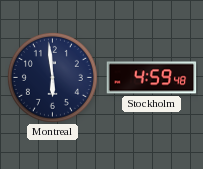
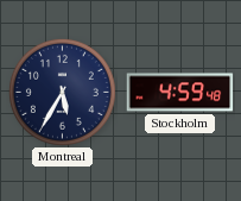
Montreal: 5:59 -> 5:35
